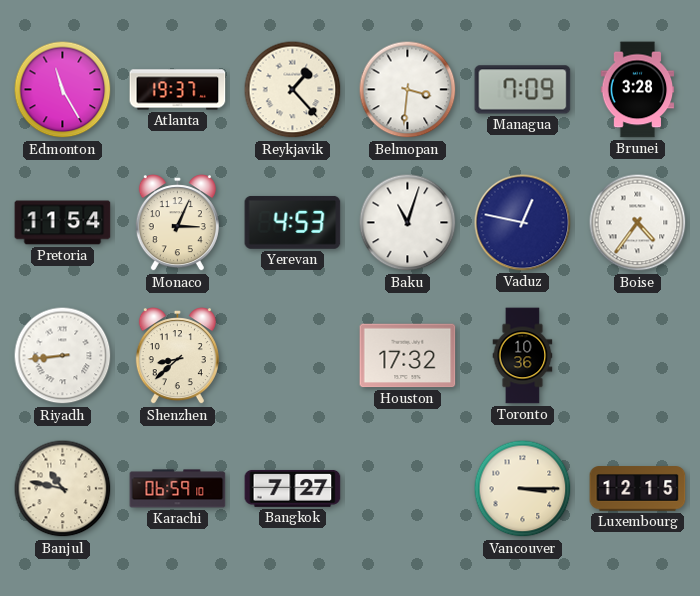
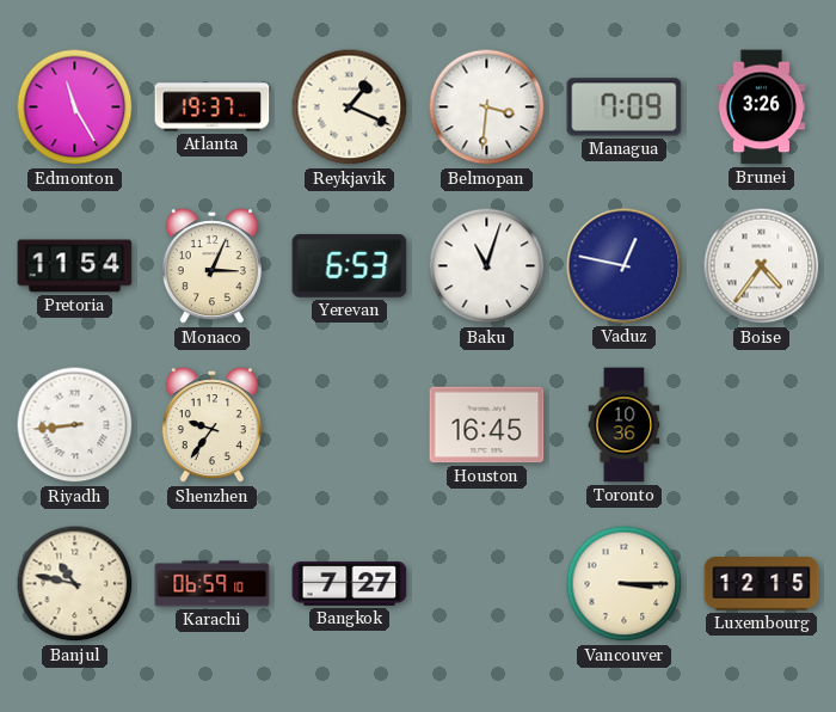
Reykjavik: 1:23 -> 1:19
Brunei: 3:28 -> 3:26
Yerevan: 4:53 -> 6:53
Shenzhen: 8:38 -> 9:36
Houston: 17:32 -> 16:45
